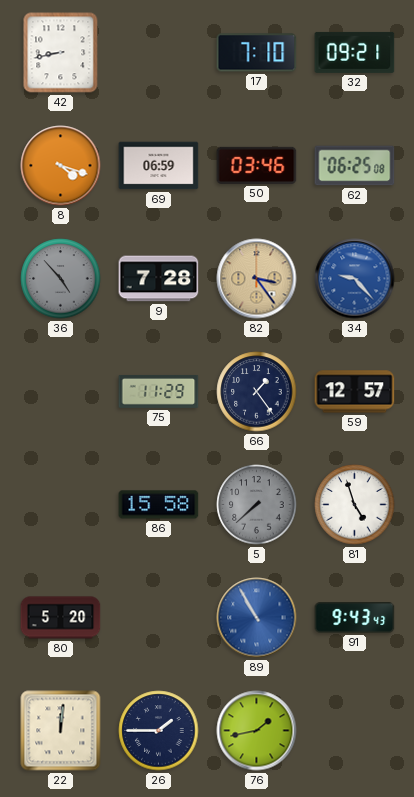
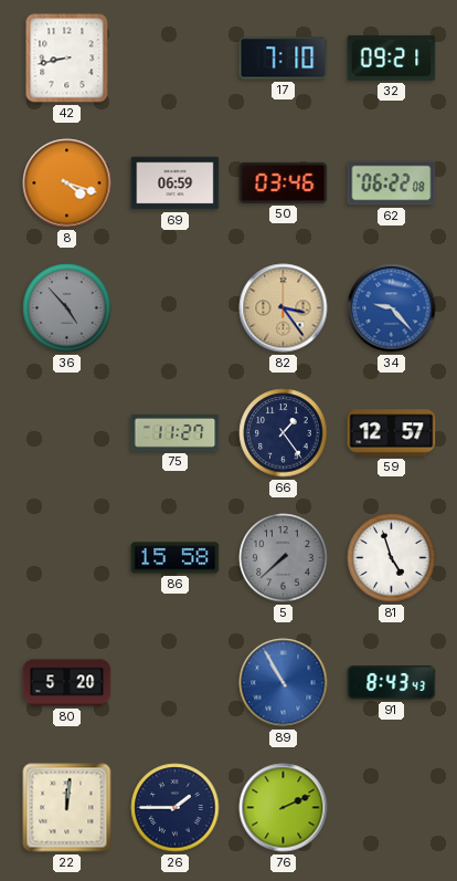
62: 06:25 -> 06:22
9: 7:28 -> none
75: 11:29 -> 11:27
91: 9:43 -> 8:43
76: 1:43 -> 2:11
